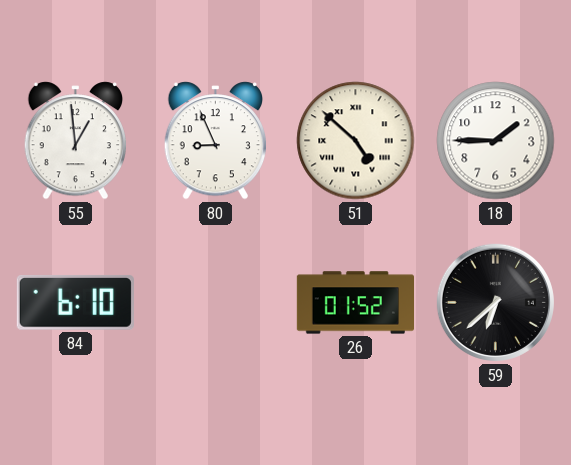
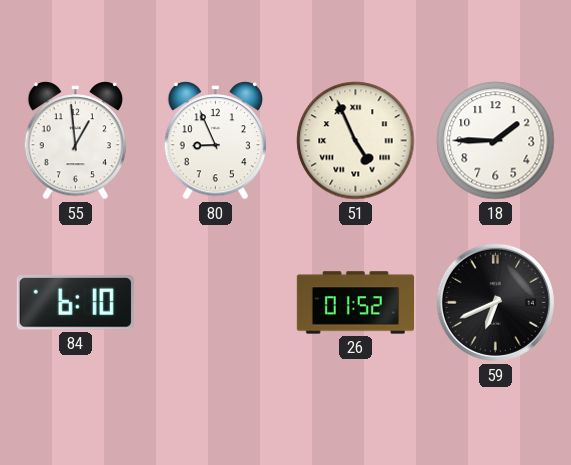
51: 4:52 -> 4:56
59: 6:38 -> 6:41
